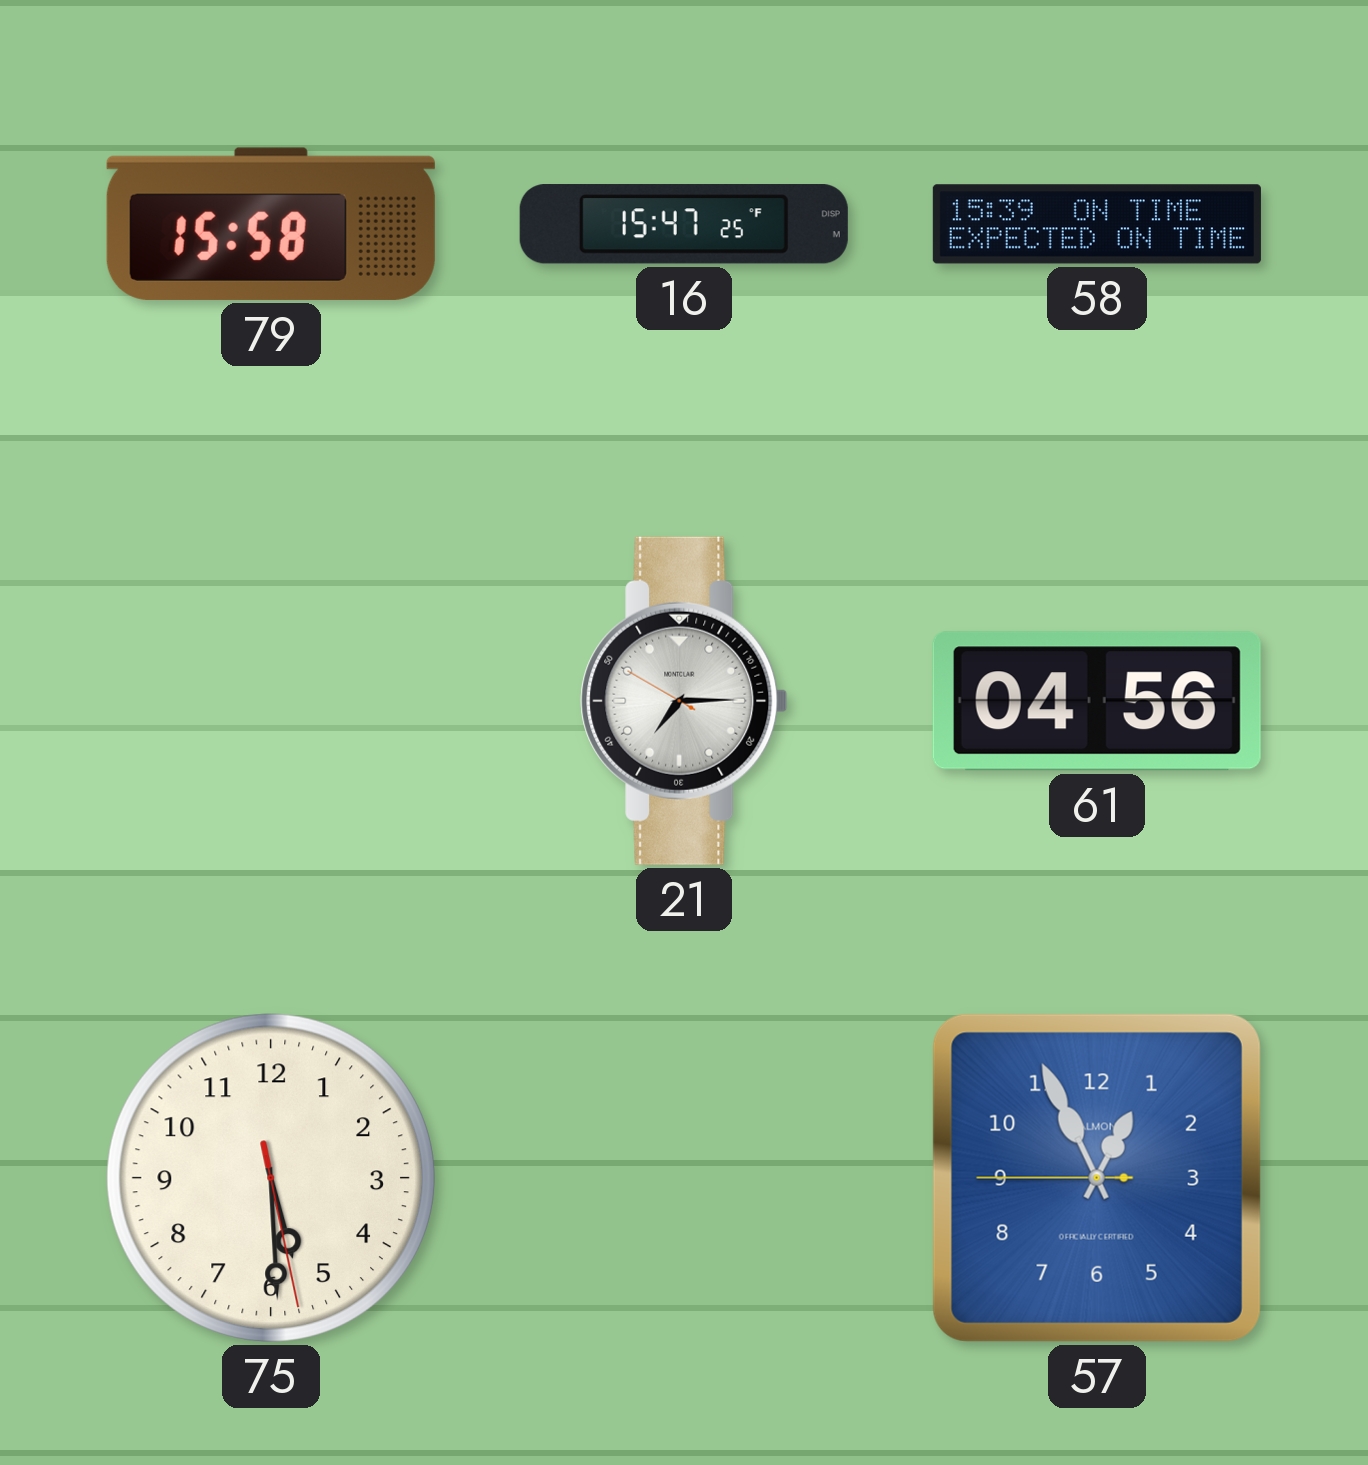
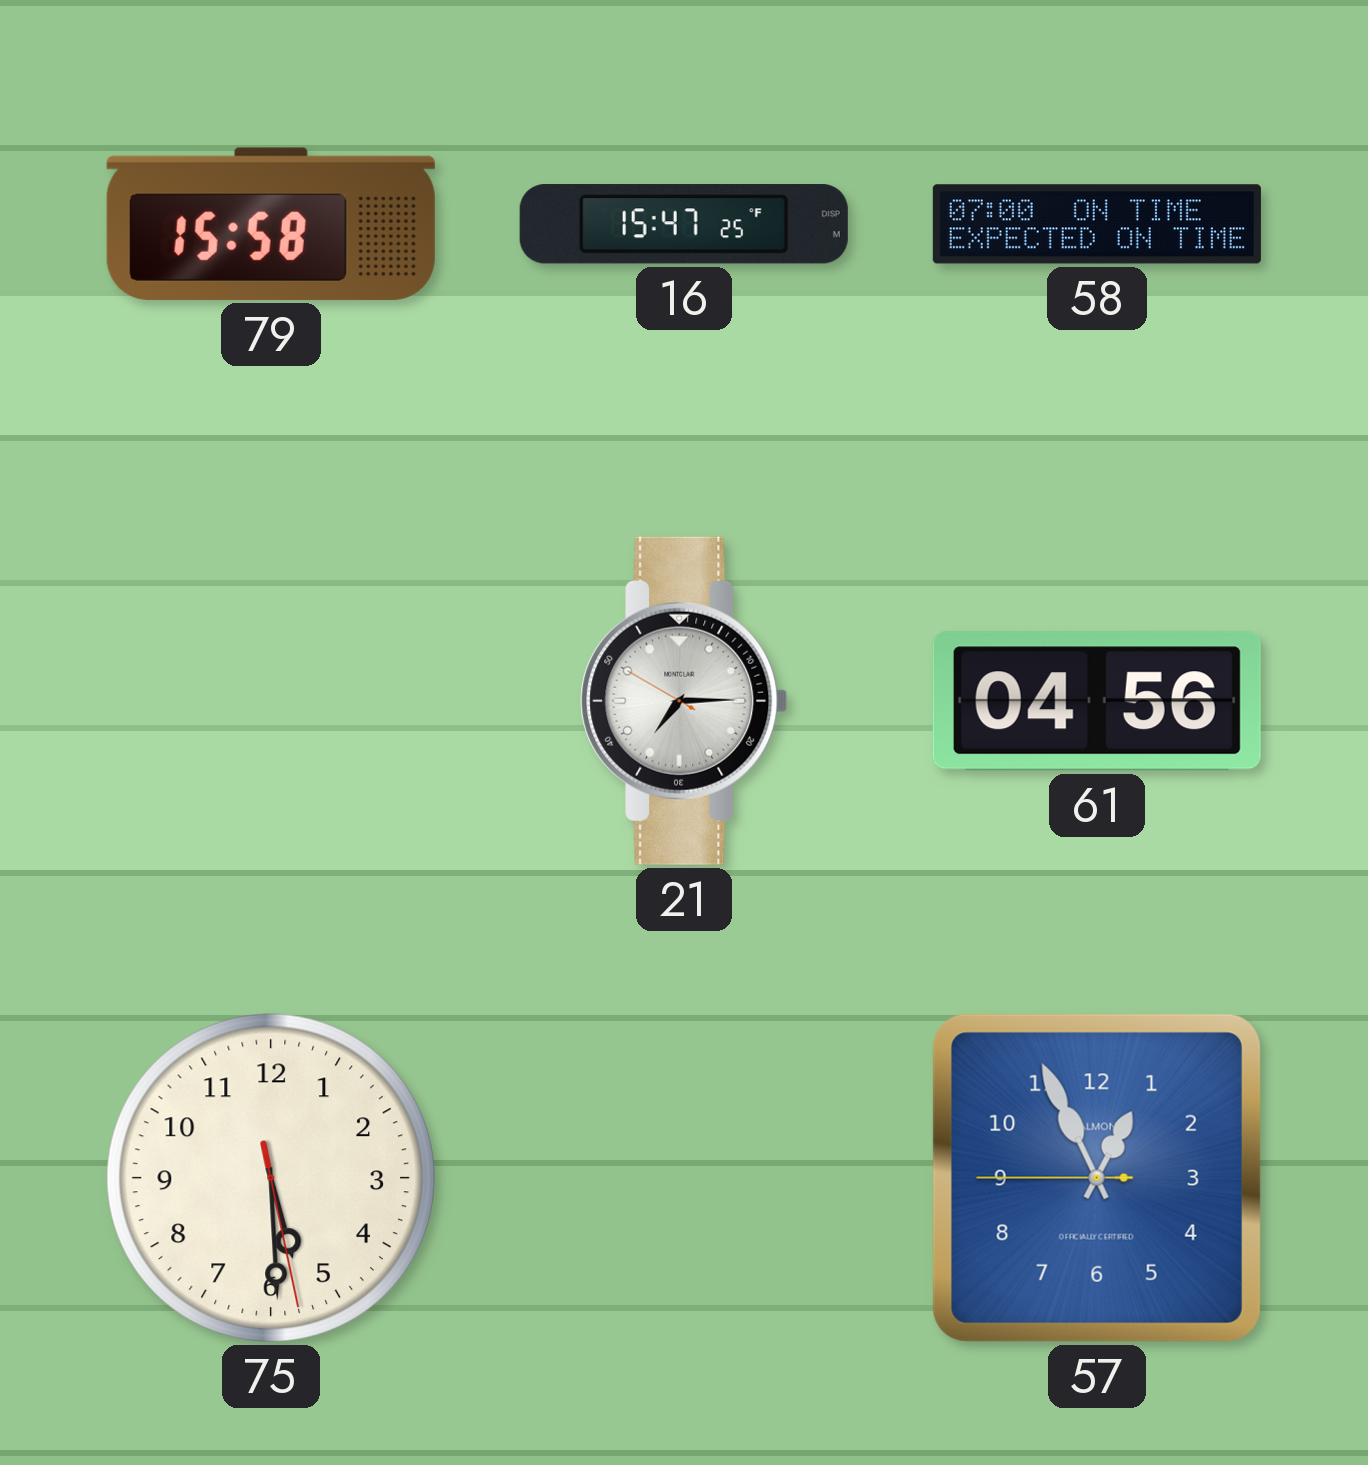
58: 15:39 -> 07:00
